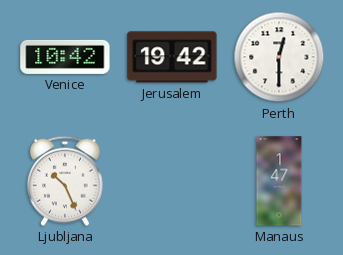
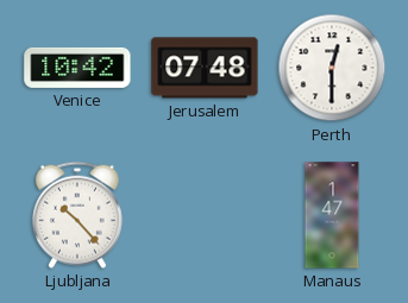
Jerusalem: 19:42 -> 07:48
Ljubljana: 10:26 -> 10:23
